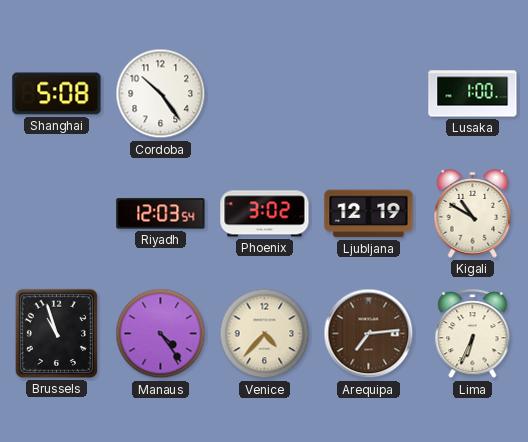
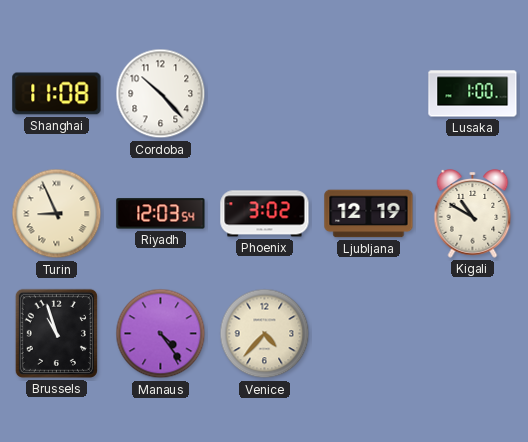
Shanghai: 5:08 -> 11:08
Cordoba: 10:24 -> 10:23
Turin: none -> 8:56
Arequipa: 7:14 -> none
Lima: 6:34 -> none
